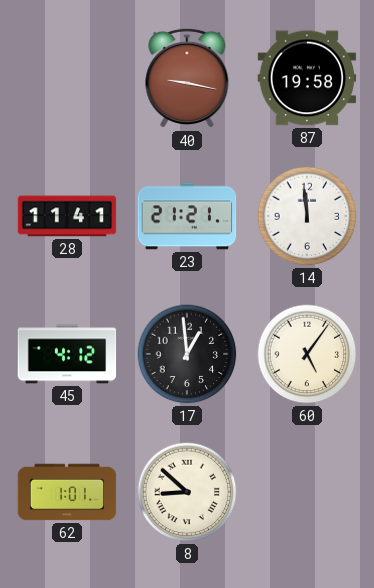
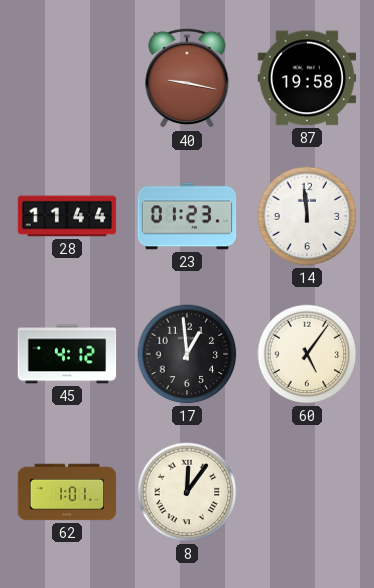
28: 11:41 -> 11:44
23: 21:21 -> 01:23
8: 8:52 -> 12:06
